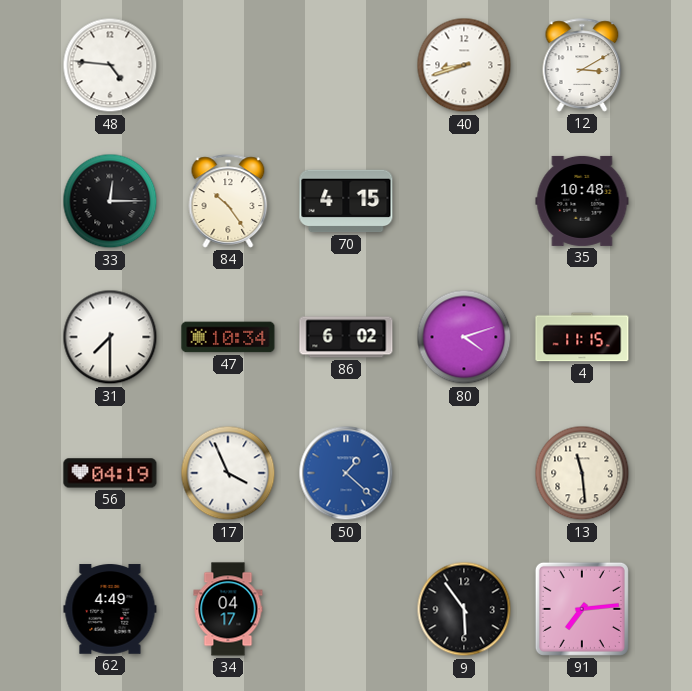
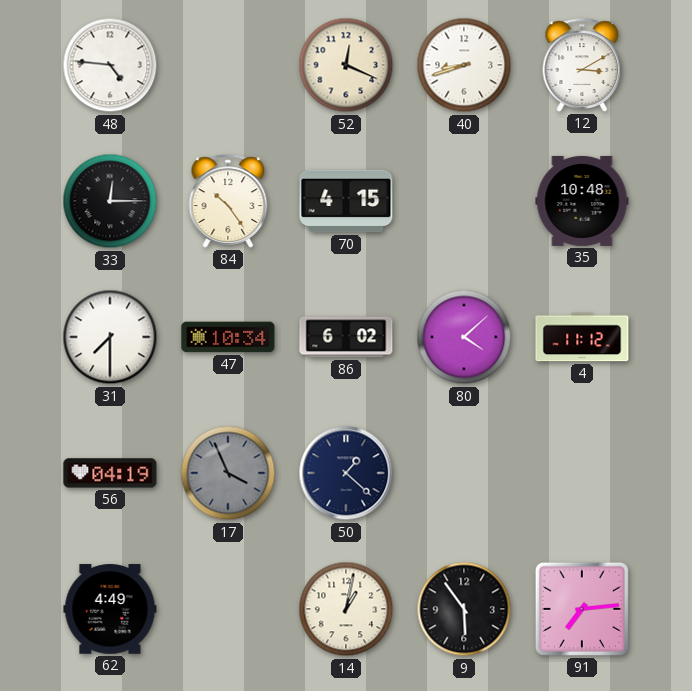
52: none -> 12:19
80: 4:12 -> 4:08
4: 11:15 -> 11:12
17 dial: white -> grey
50 dial: blue -> navy
13: 11:29 -> none
34: 04:17 -> none
14: none -> 1:02
